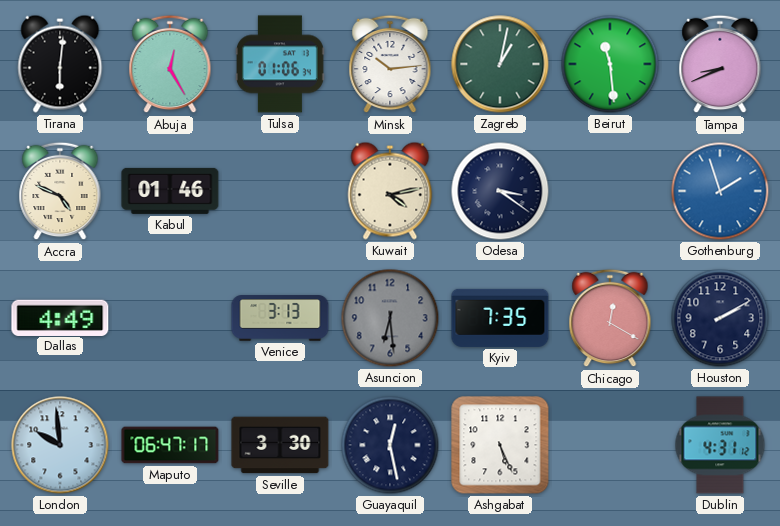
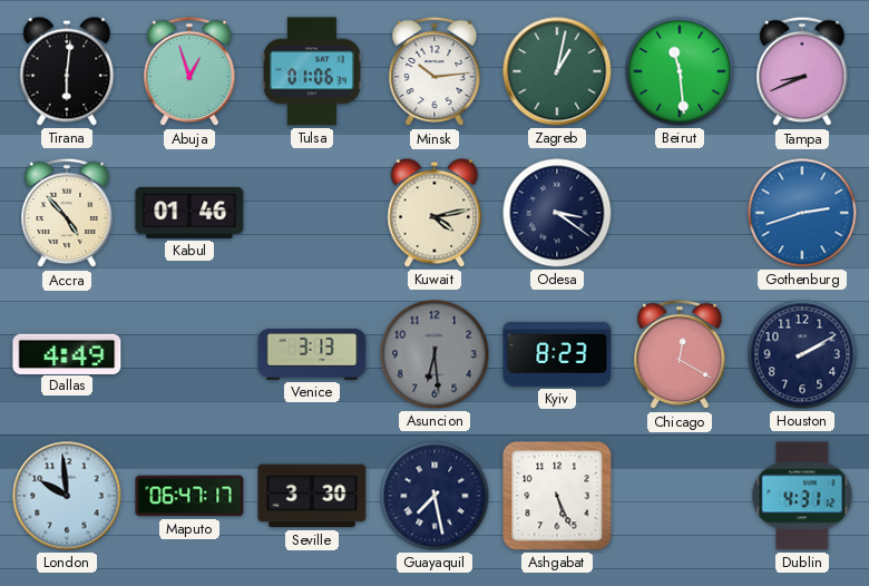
Abuja: 12:25 -> 12:57
Accra: 4:49 -> 4:53
Gothenburg: 1:57 -> 2:42
Kyiv: 7:35 -> 8:23
Guayaquil: 12:28 -> 7:28
